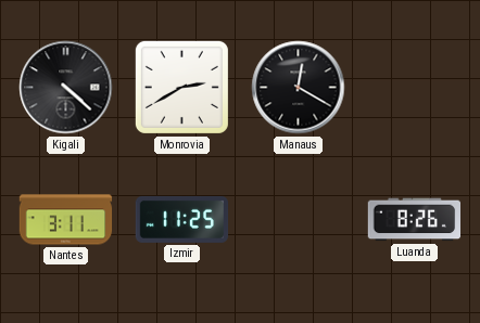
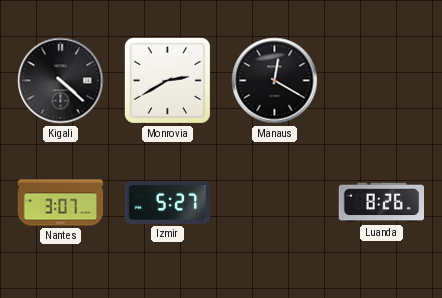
Nantes: 3:11 -> 3:07
Izmir: 11:25 -> 5:27
